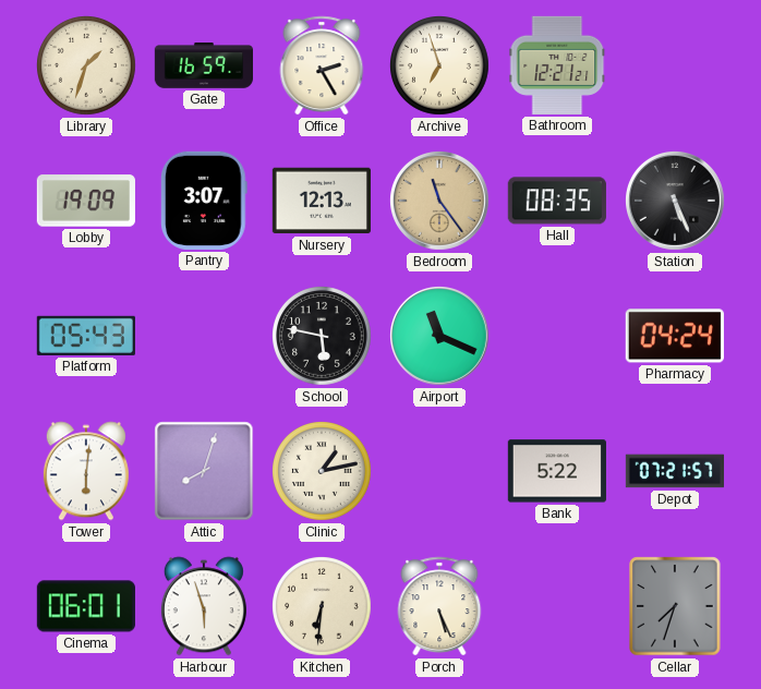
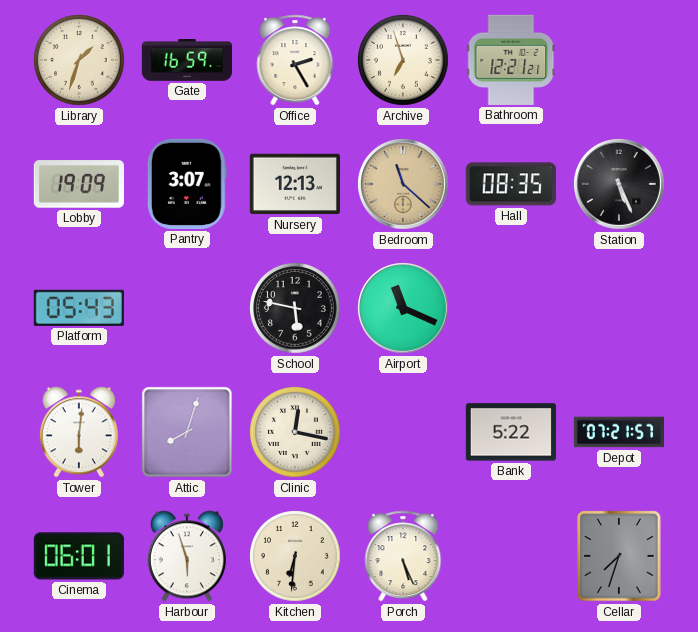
Bedroom: 11:24 -> 11:22
Pharmacy: 04:24 -> none
Clinic: 1:13 -> 12:17
